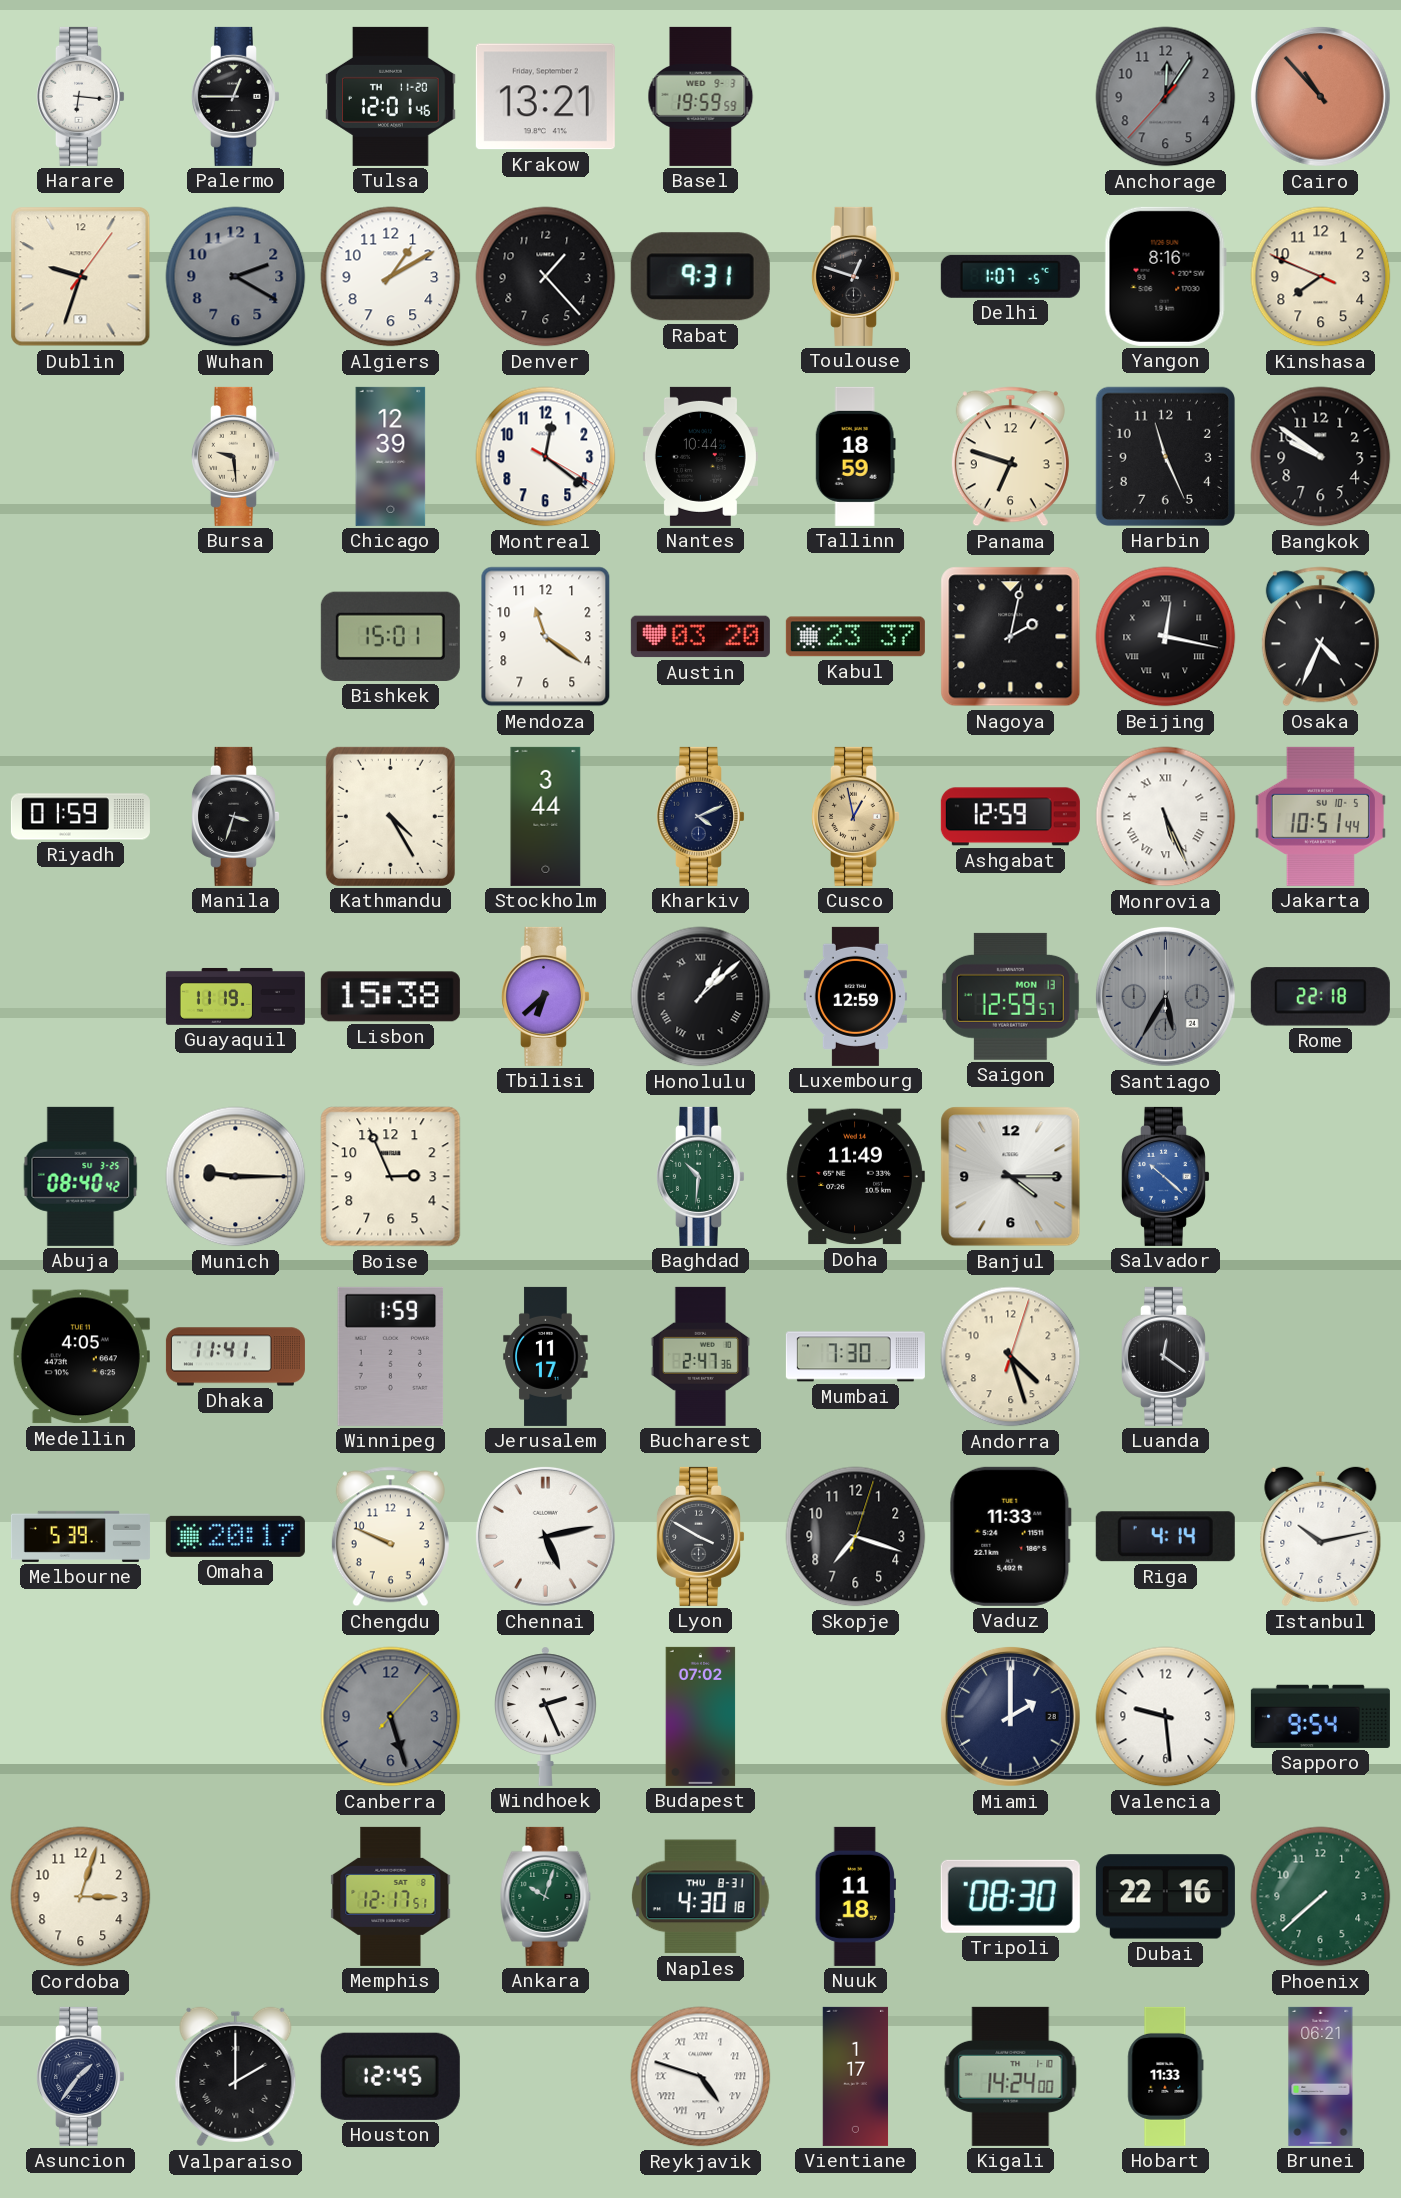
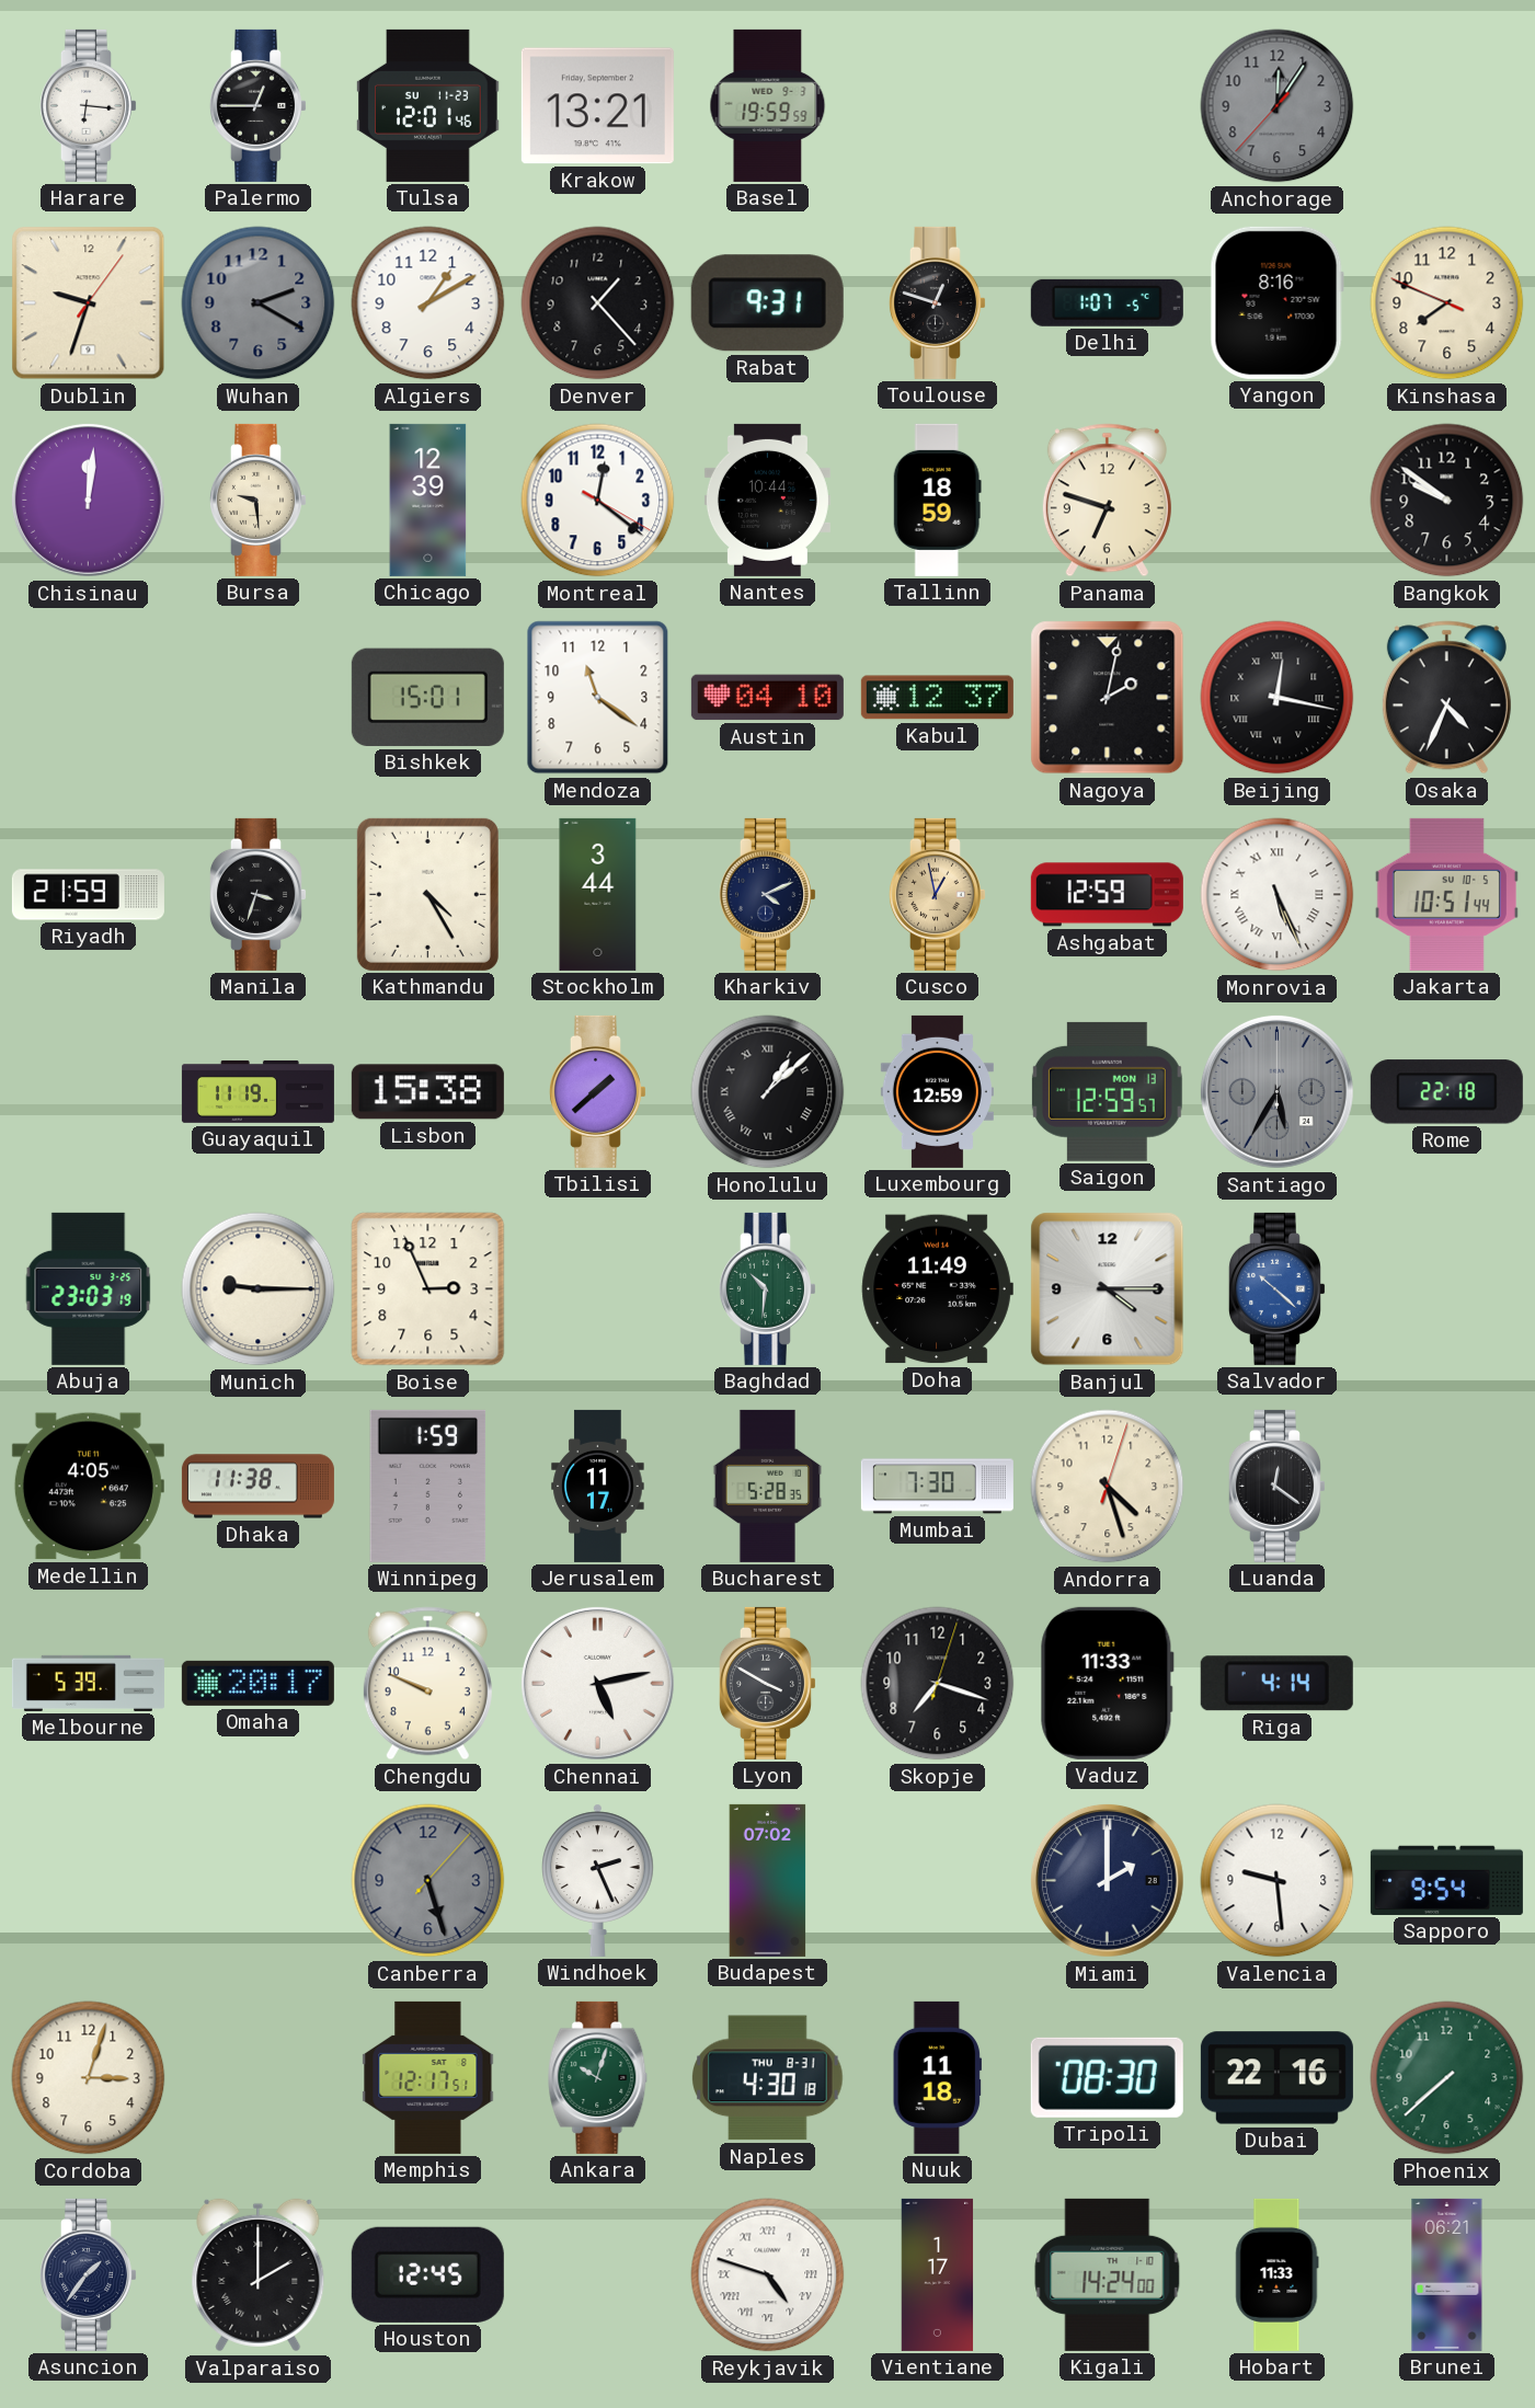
Tulsa date: TH 11-20 -> SU 11-23
Cairo: 10:53 -> none
Chisinau: none -> 12:01
Harbin: 11:26 -> none
Austin: 03:20 -> 04:10
Kabul: 23:37 -> 12:37
Riyadh: 01:59 -> 21:59
Tbilisi: 6:38 -> 1:38
Abuja: 08:40 -> 23:03
Dhaka: 11:41 -> 11:38
Bucharest: 2:47 -> 5:28
Istanbul: 10:13 -> none
